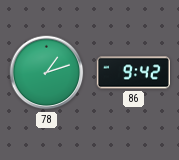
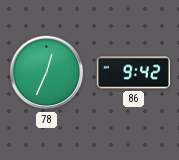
78: 1:12 -> 12:34
